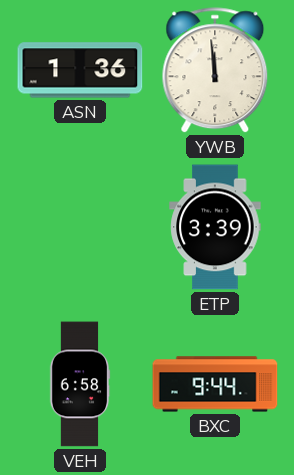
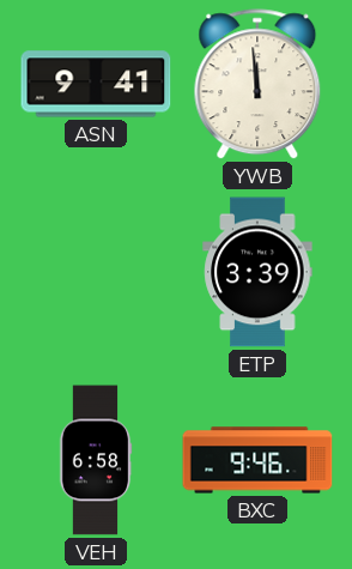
ASN: 1:36 -> 9:41
BXC: 9:44 -> 9:46
